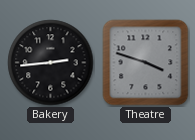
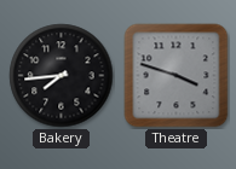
Bakery: 2:44 -> 7:44
